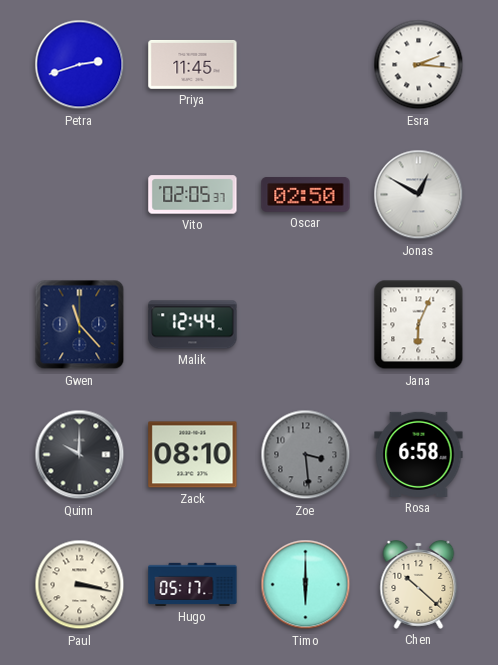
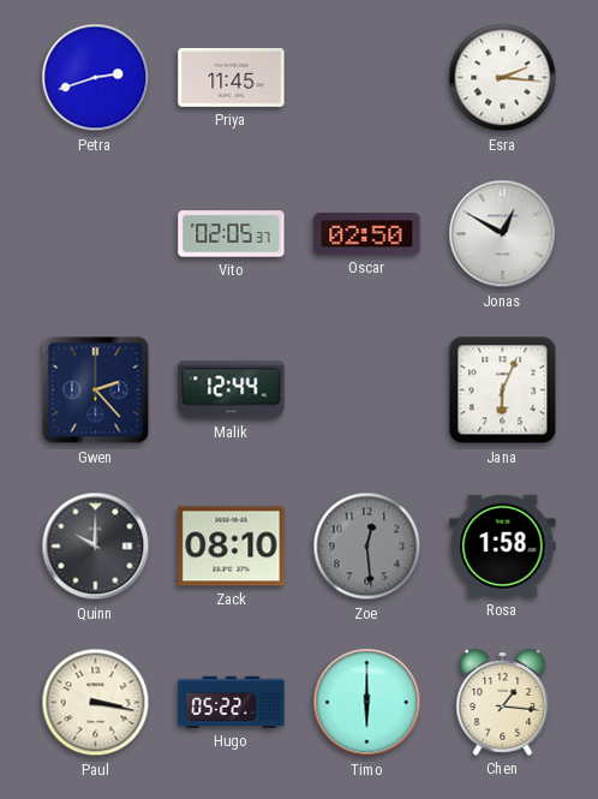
Gwen: 11:23 -> 2:23
Zoe: 3:29 -> 12:29
Rosa: 6:58 -> 1:58
Hugo: 05:17 -> 05:22
Chen: 10:22 -> 1:16
